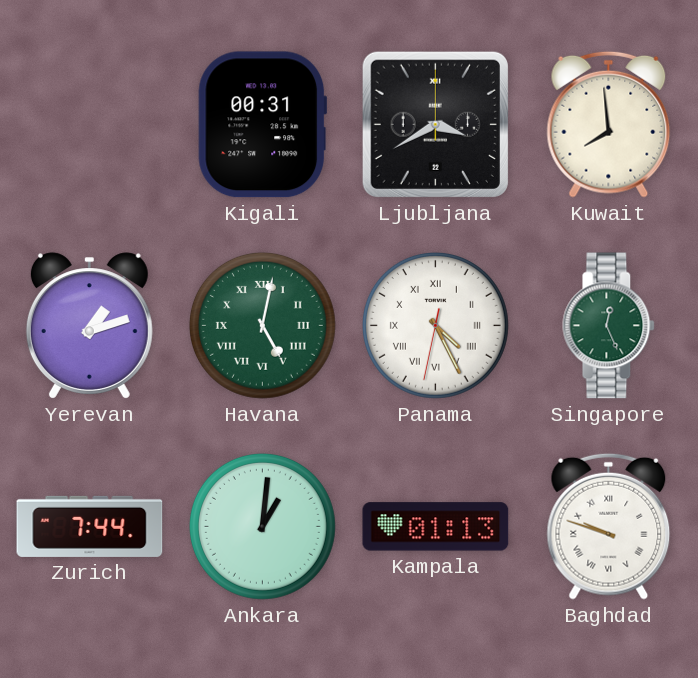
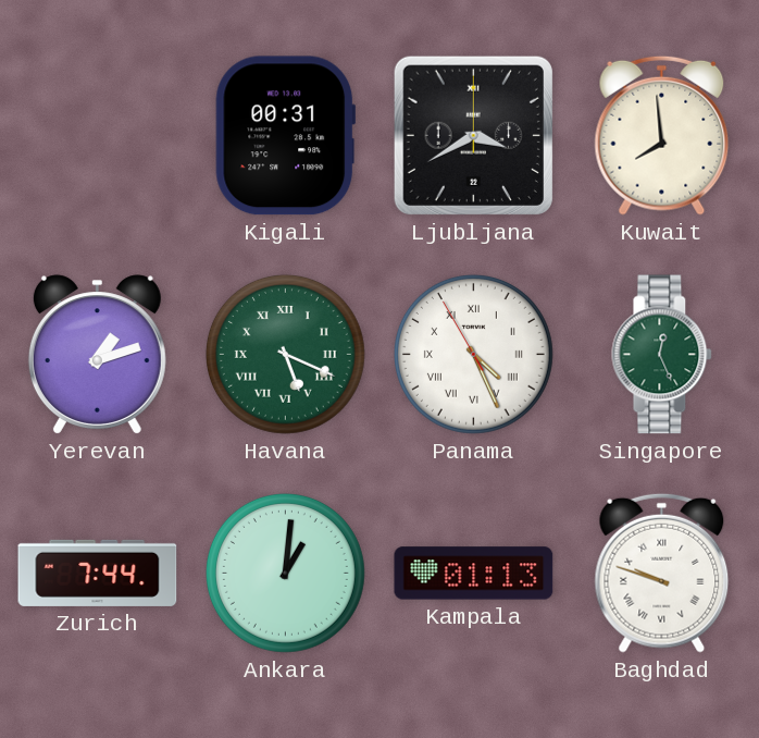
Havana: 5:02 -> 5:19
Panama: 4:25:32 -> 4:25:55
